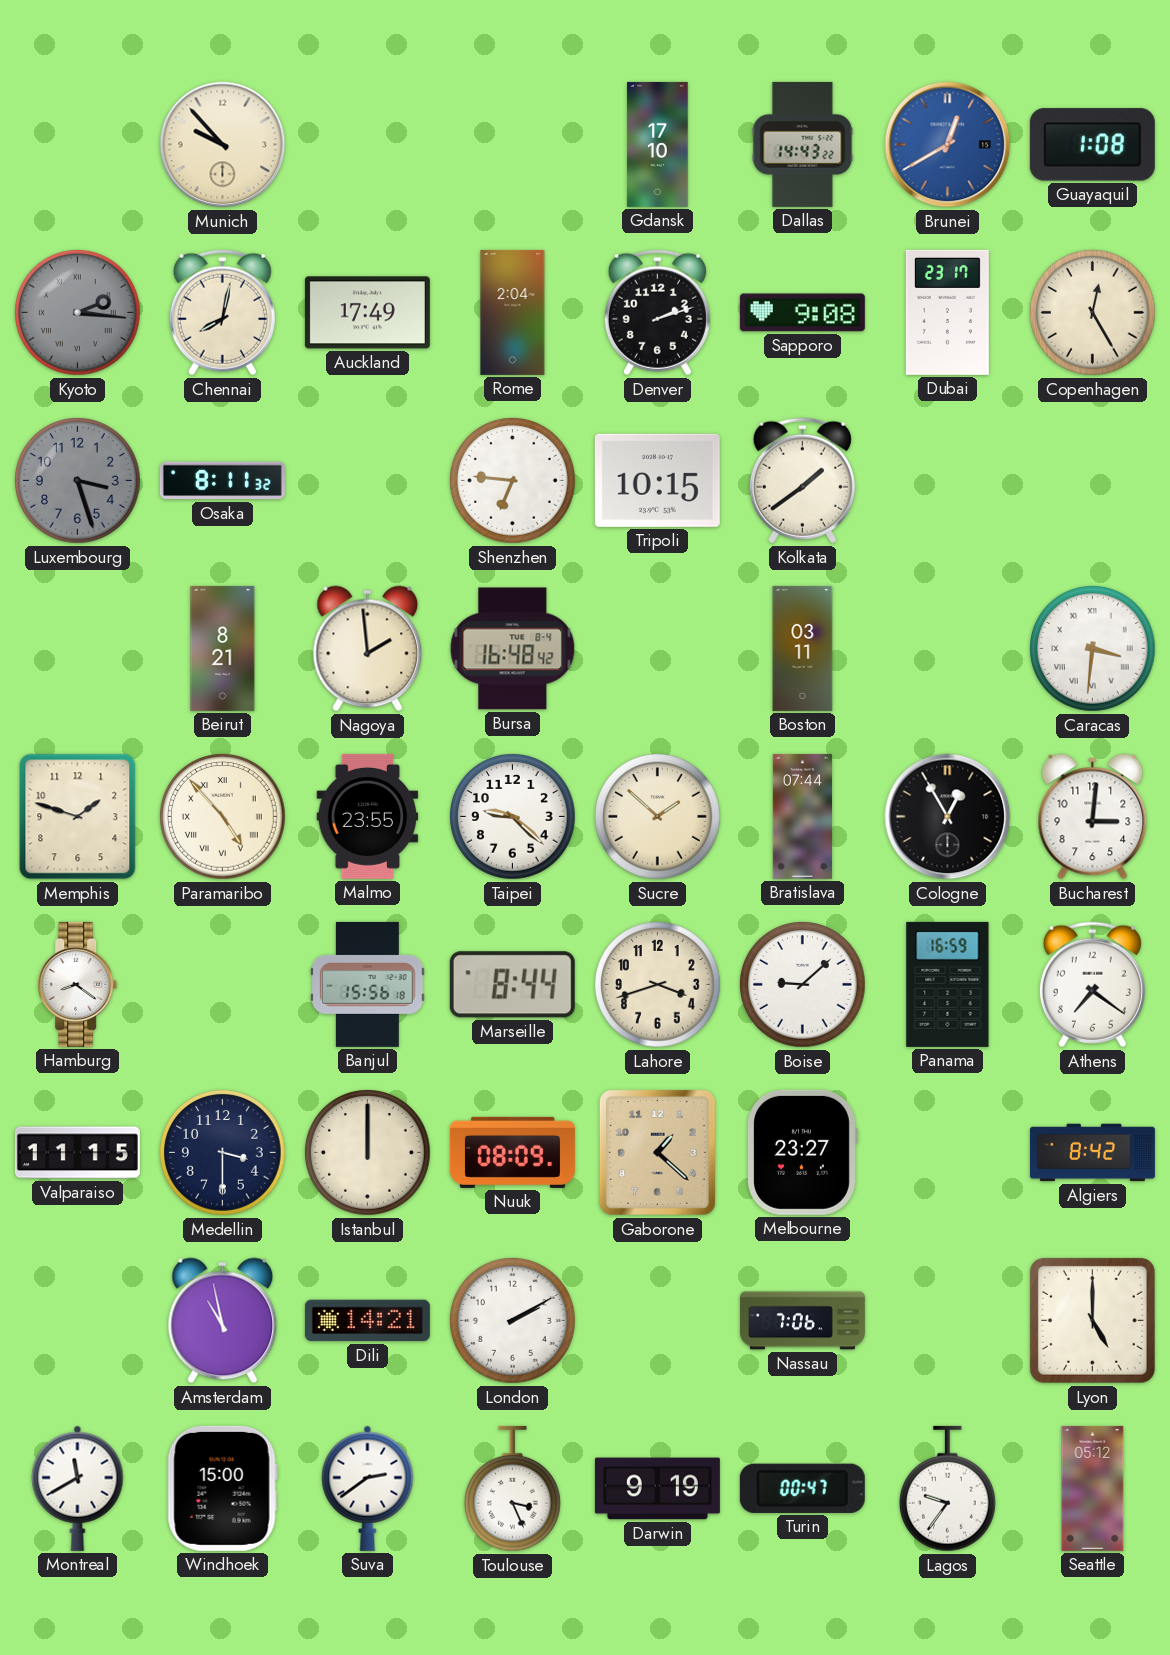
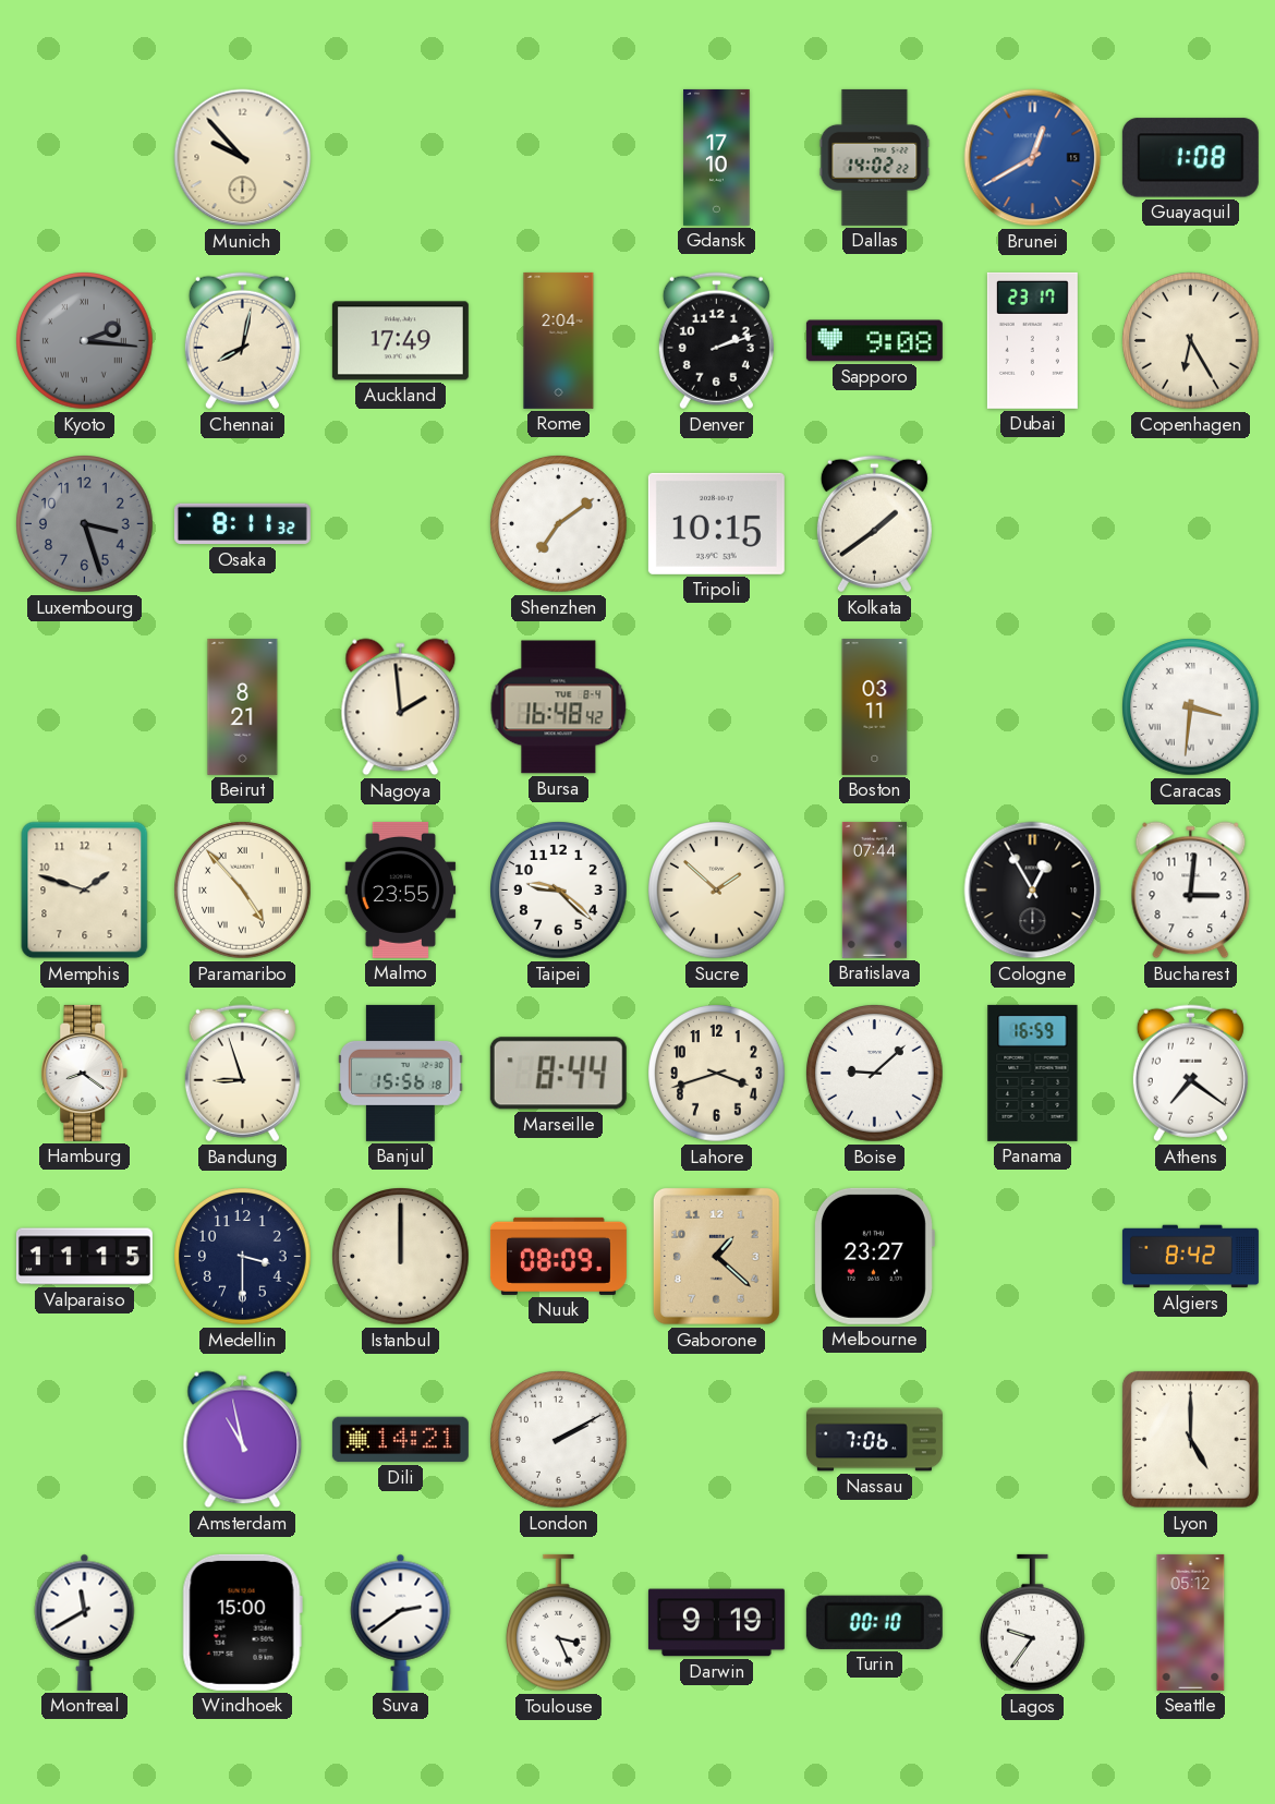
Dallas: 14:43 -> 14:02
Copenhagen: 12:25 -> 6:25
Shenzhen: 6:46 -> 7:09
Bandung: none -> 8:57
Turin: 00:47 -> 00:10
